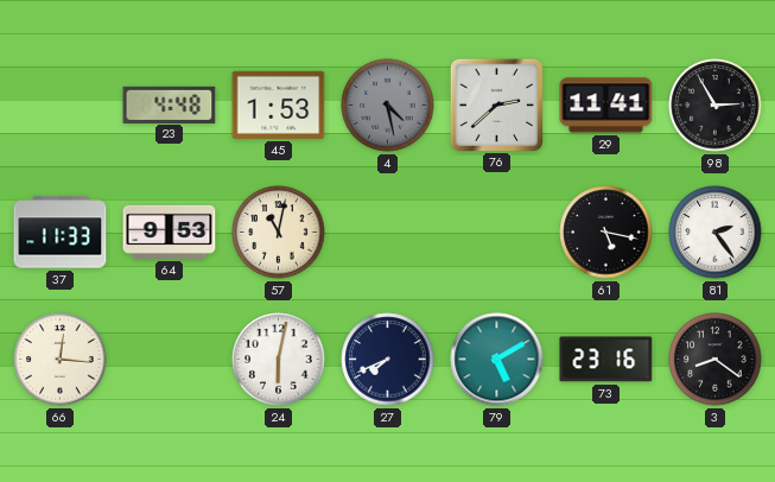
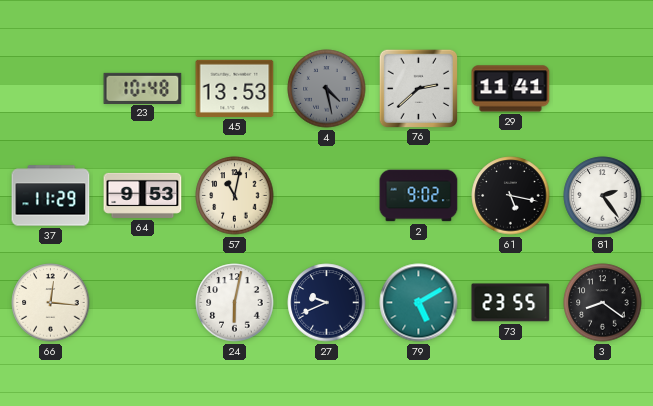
23: 4:48 -> 10:48
45: 1:53 -> 13:53
98: 2:55 -> none
37: 11:33 -> 11:29
2: none -> 9:02
27: 7:41 -> 9:41
73: 23:16 -> 23:55
